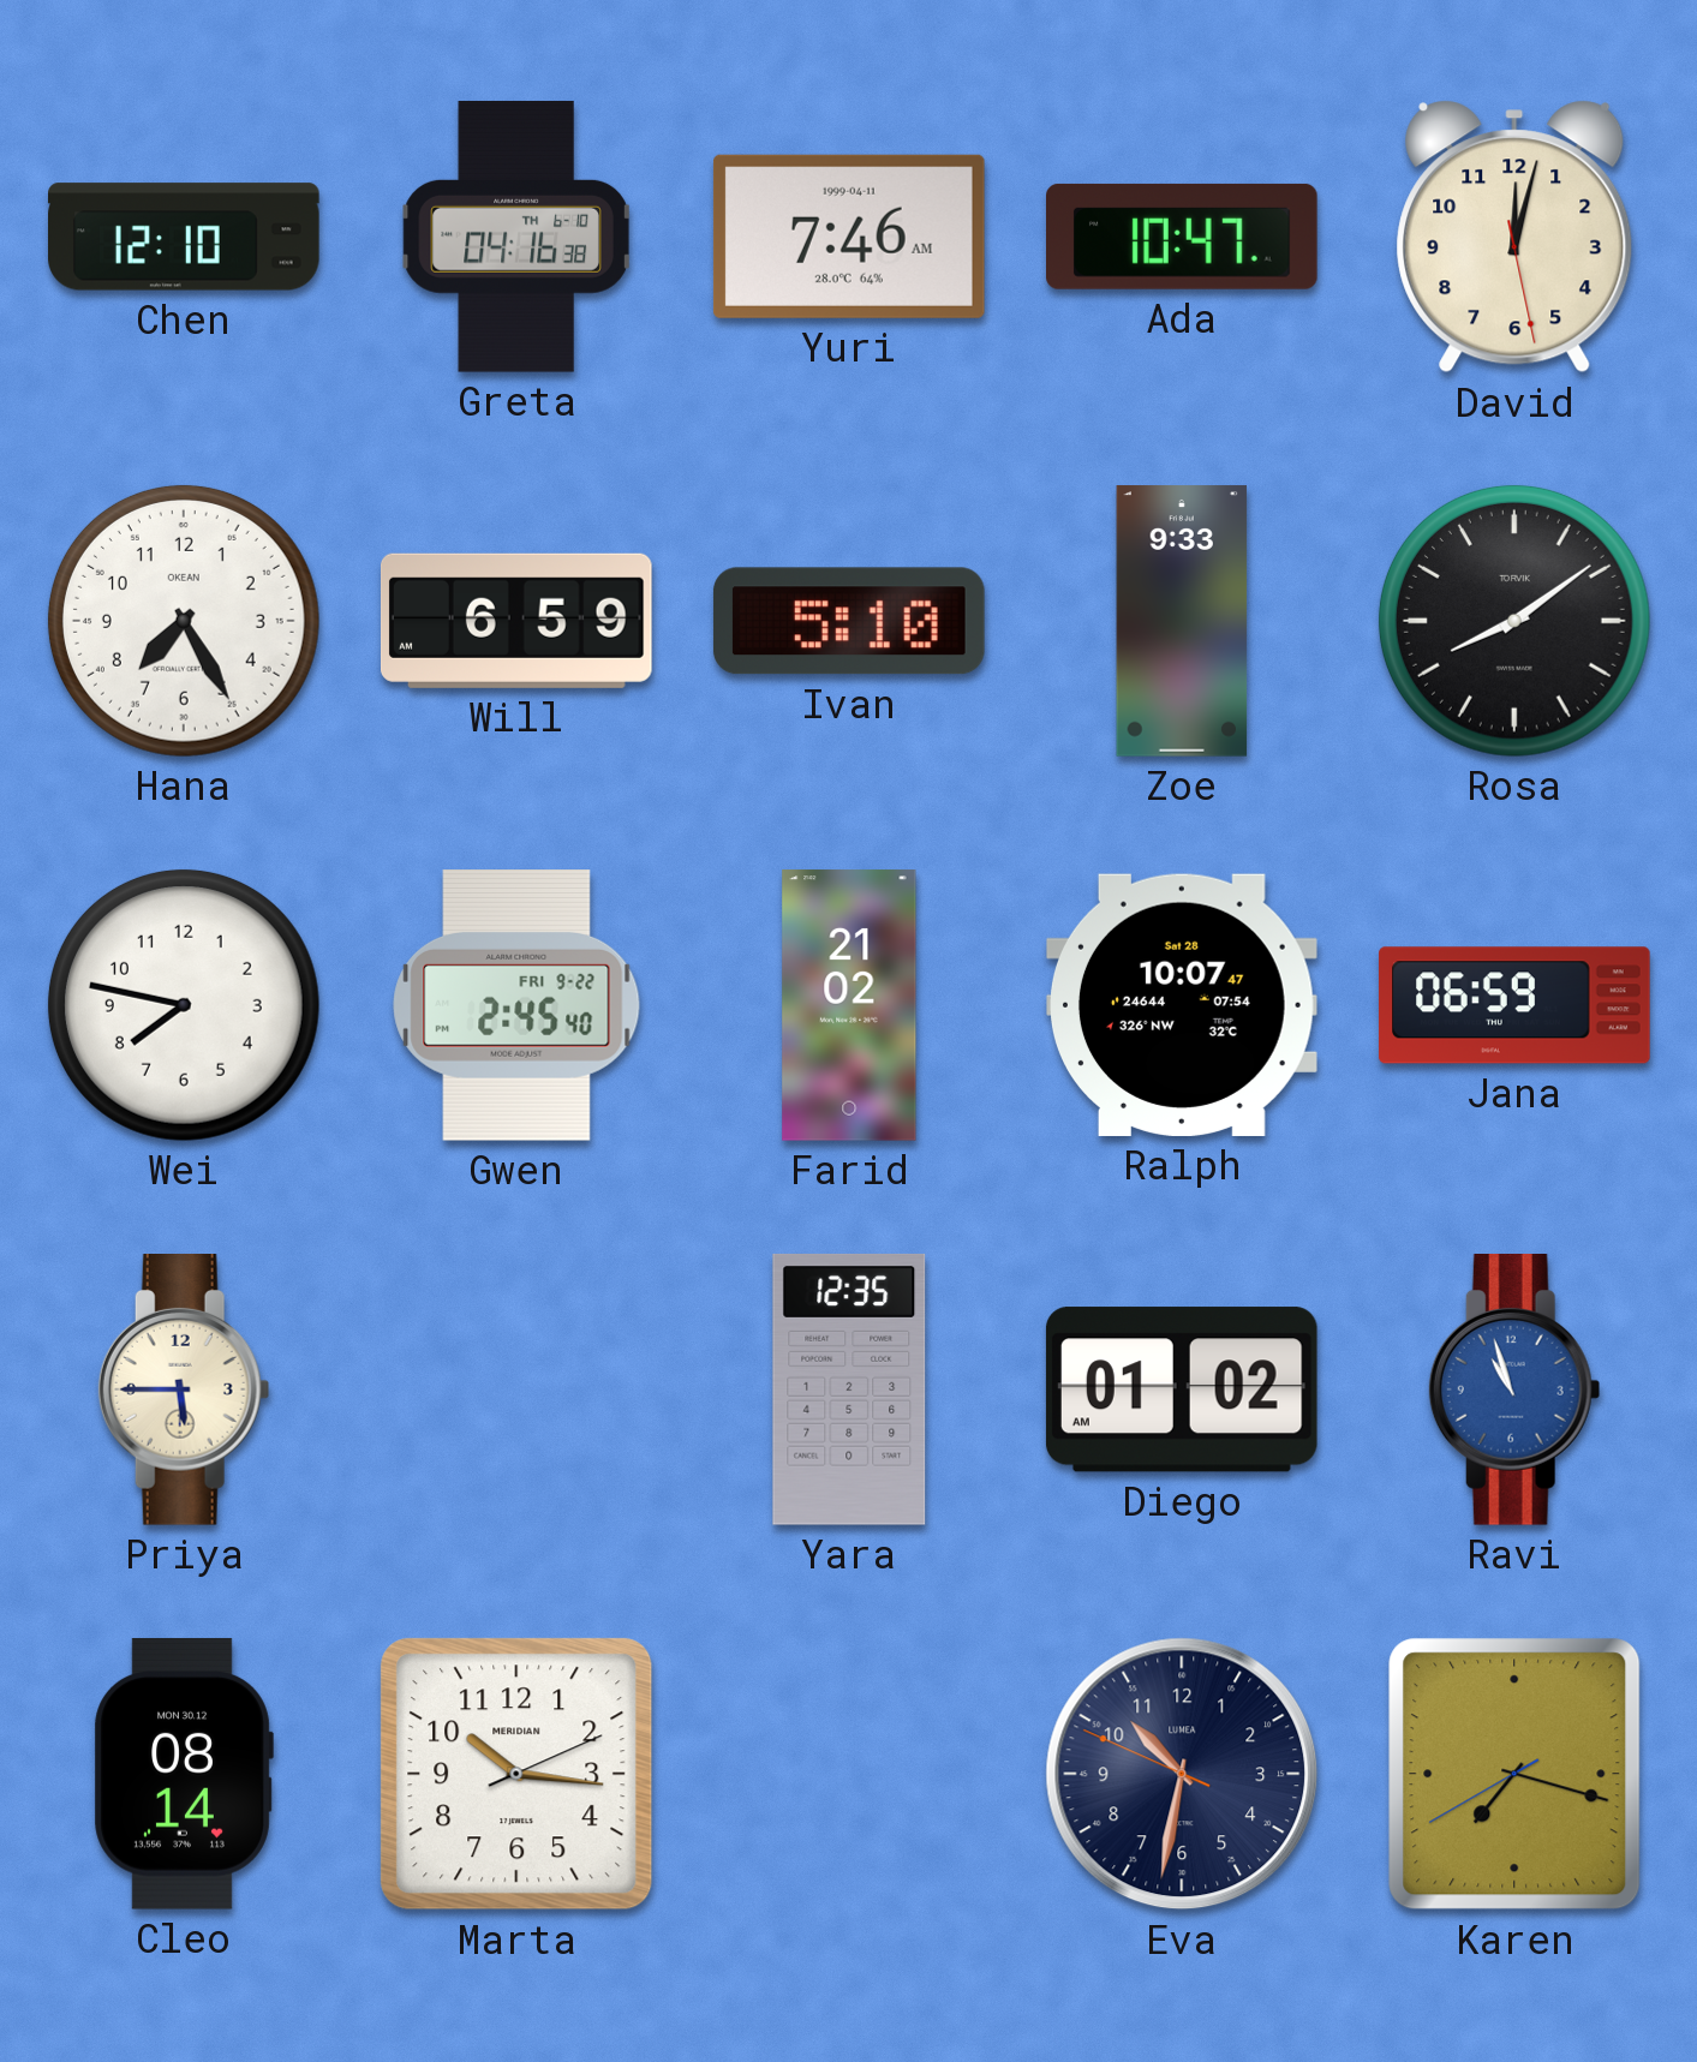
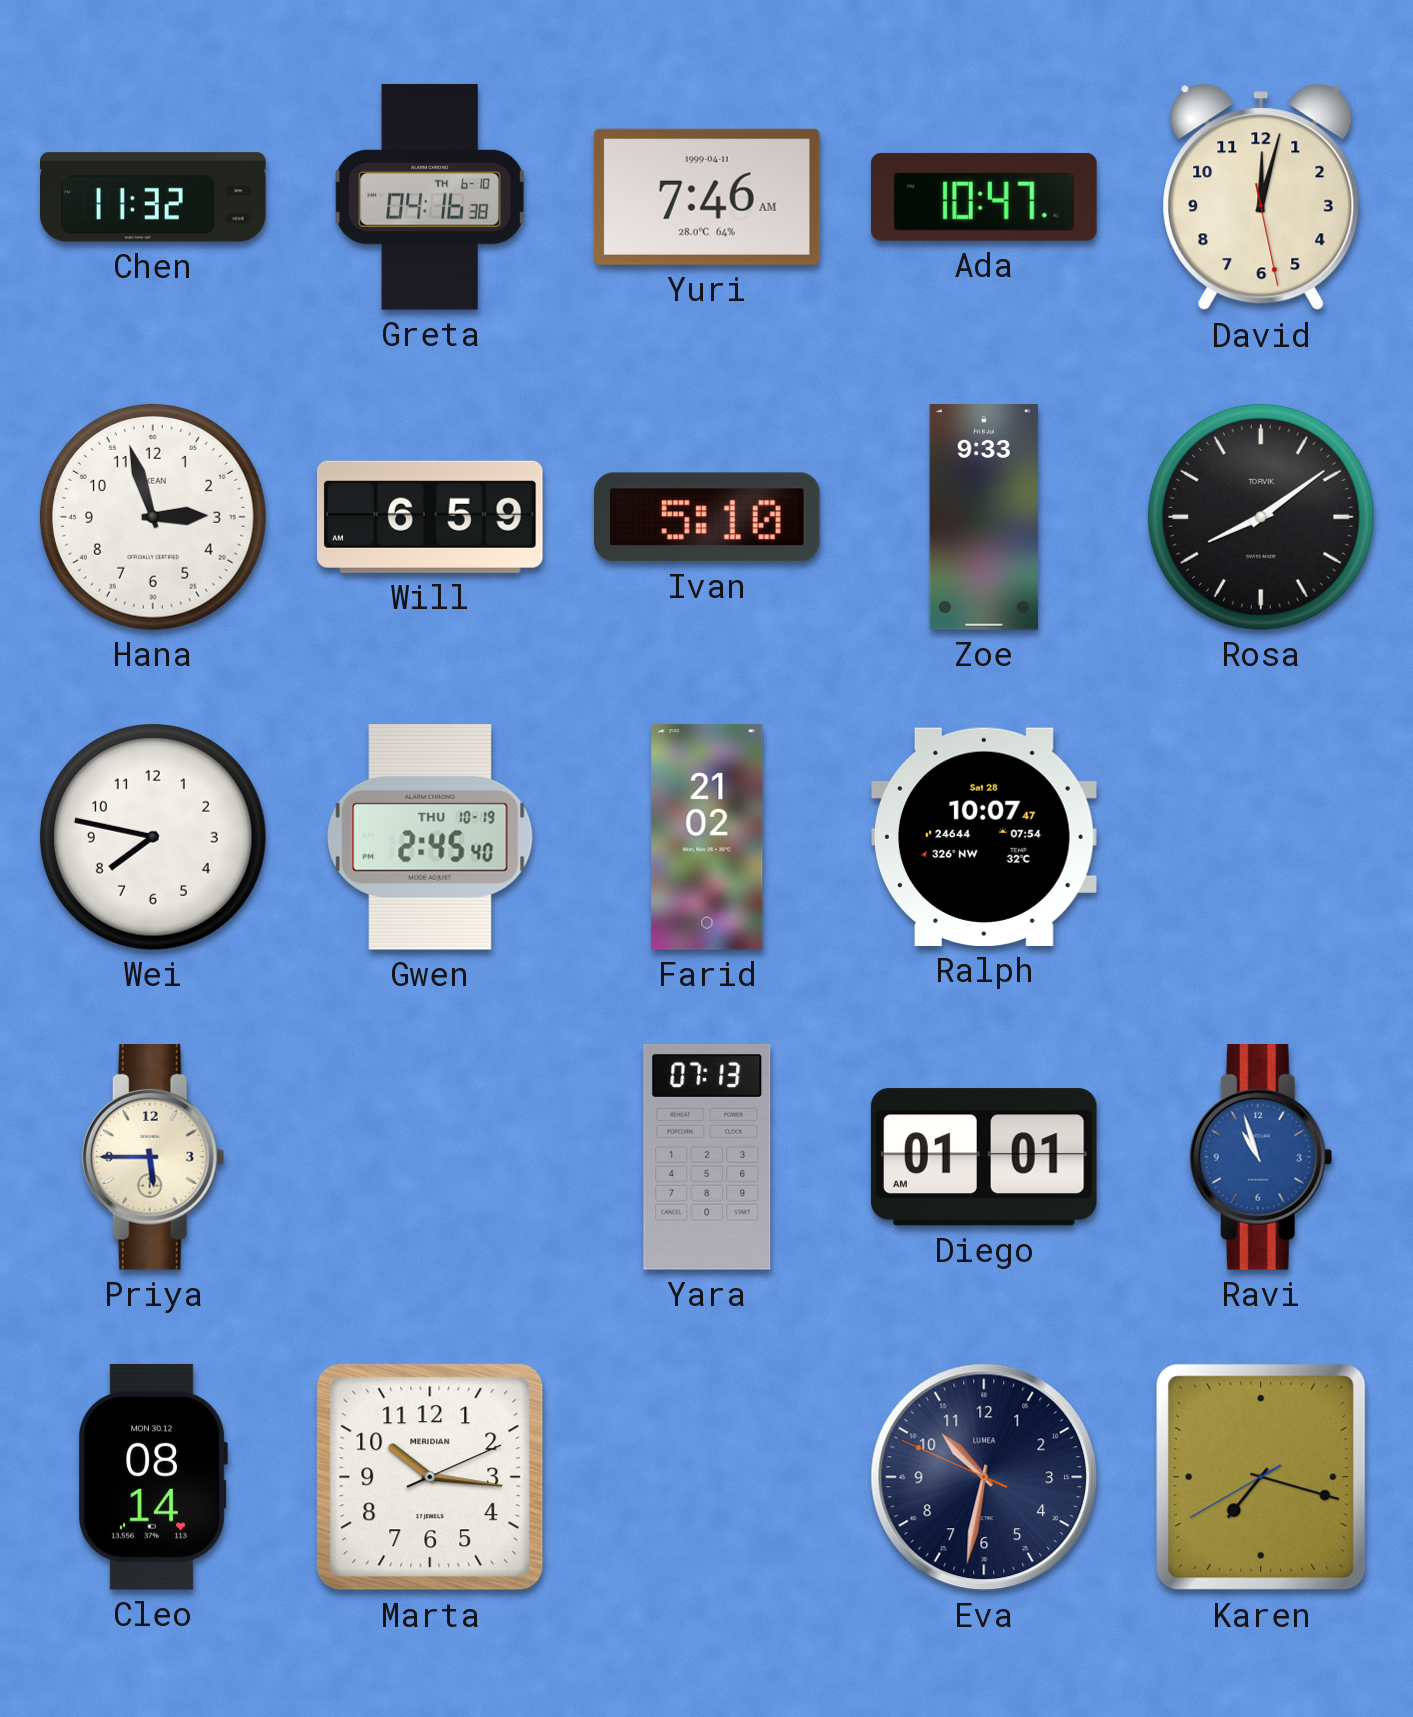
Chen: 12:10 -> 11:32
Hana: 7:25 -> 2:57
Gwen date: FRI 9-22 -> THU 10-19
Jana: 06:59 -> none
Yara: 12:35 -> 07:13
Diego: 01:02 -> 01:01
